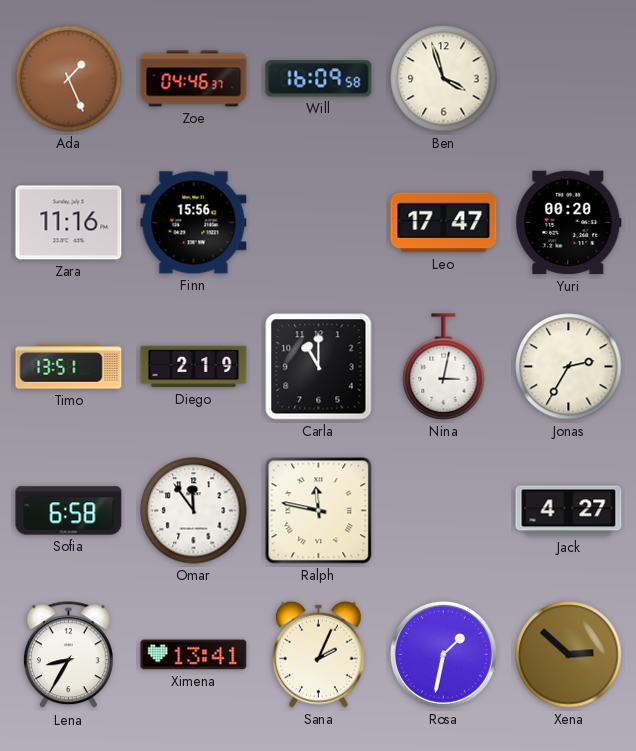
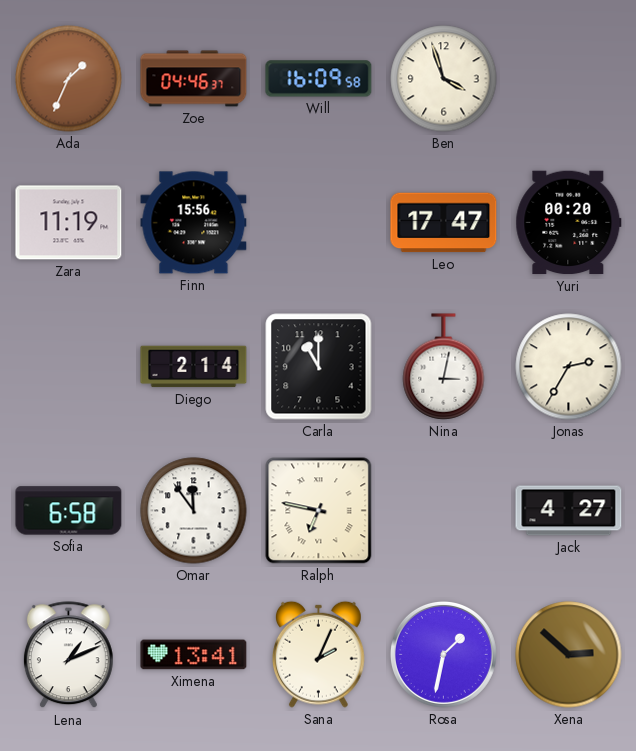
Ada: 1:26 -> 1:34
Zara: 11:16 -> 11:19
Timo: 13:51 -> none
Diego: 2:19 -> 2:14
Ralph: 11:47 -> 6:47
Lena: 8:35 -> 1:11
